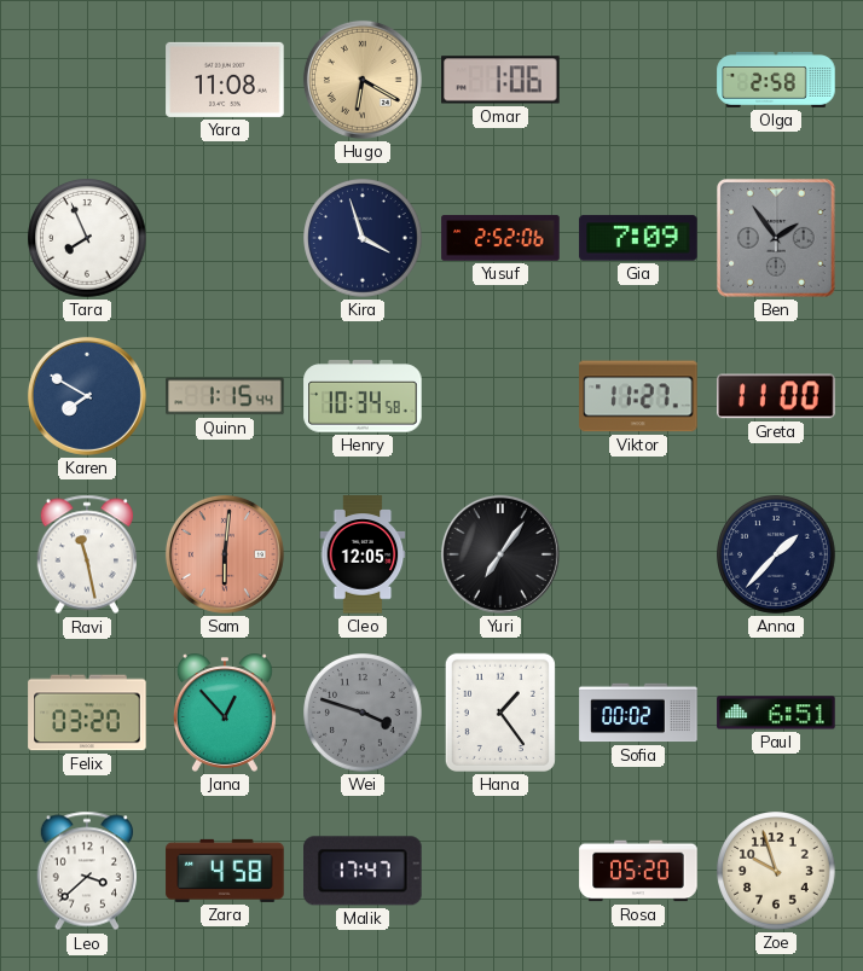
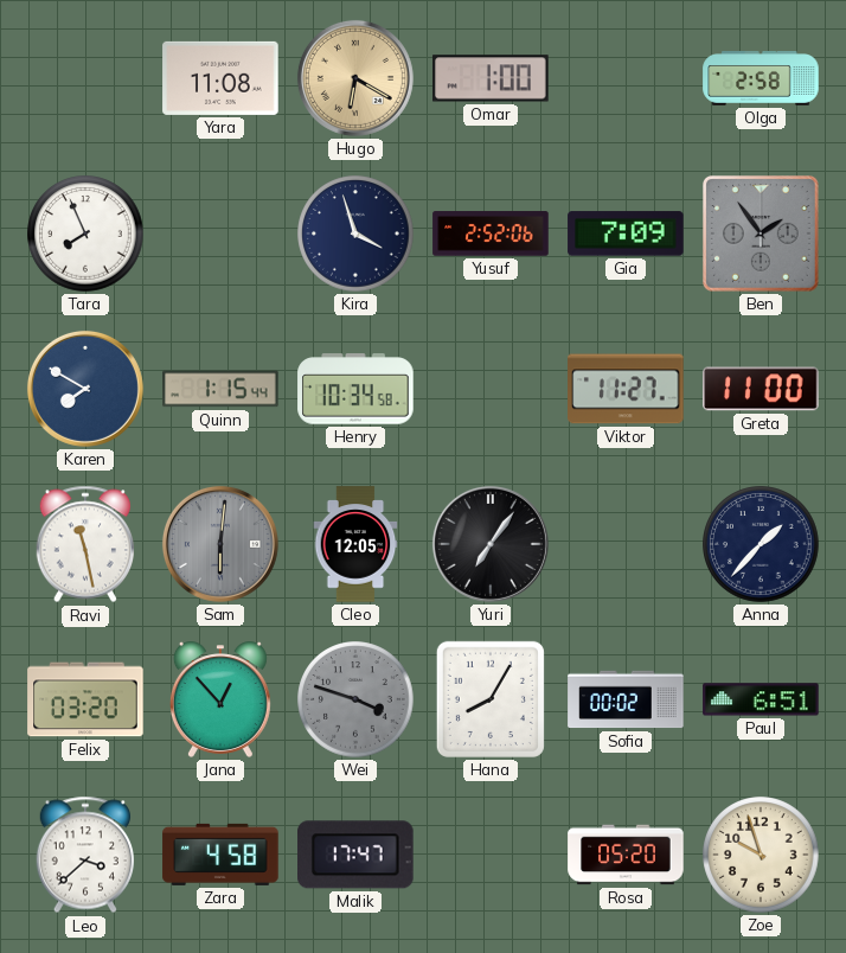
Omar: 1:06 -> 1:00
Sam dial: salmon -> grey
Hana: 1:24 -> 8:05
